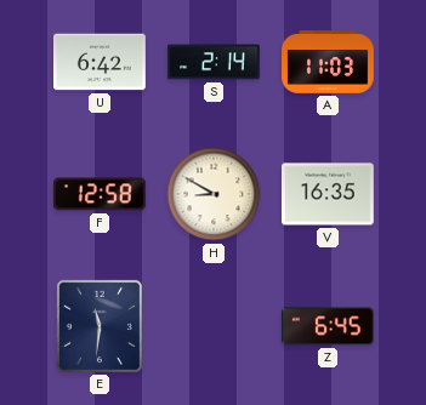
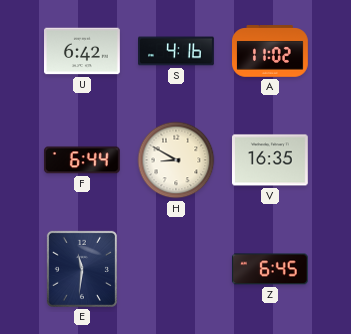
S: 2:14 -> 4:16
A: 11:03 -> 11:02
F: 12:58 -> 6:44
